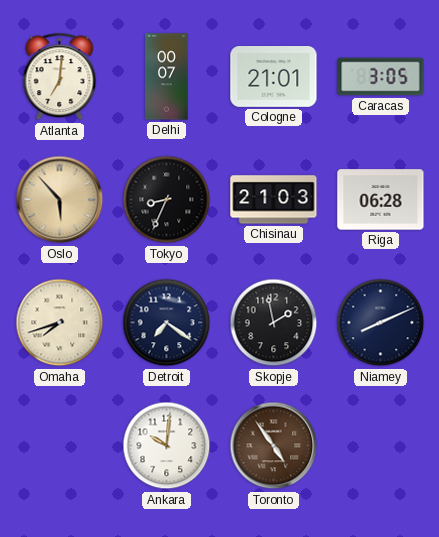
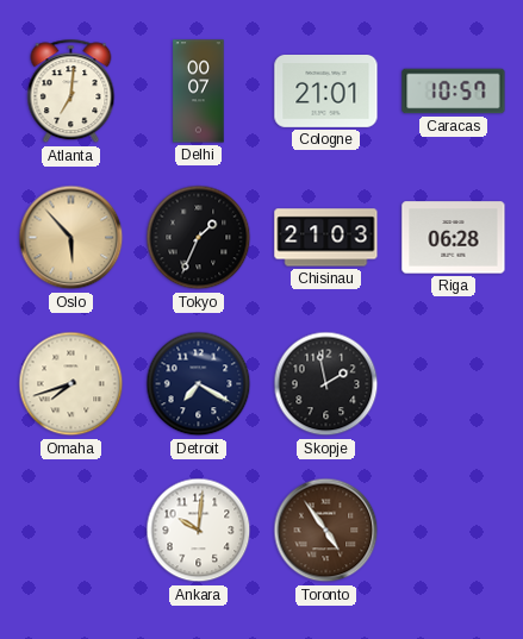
Caracas: 3:05 -> 10:57
Tokyo: 8:34 -> 1:34
Detroit: 7:21 -> 7:20
Niamey: 8:11 -> none
